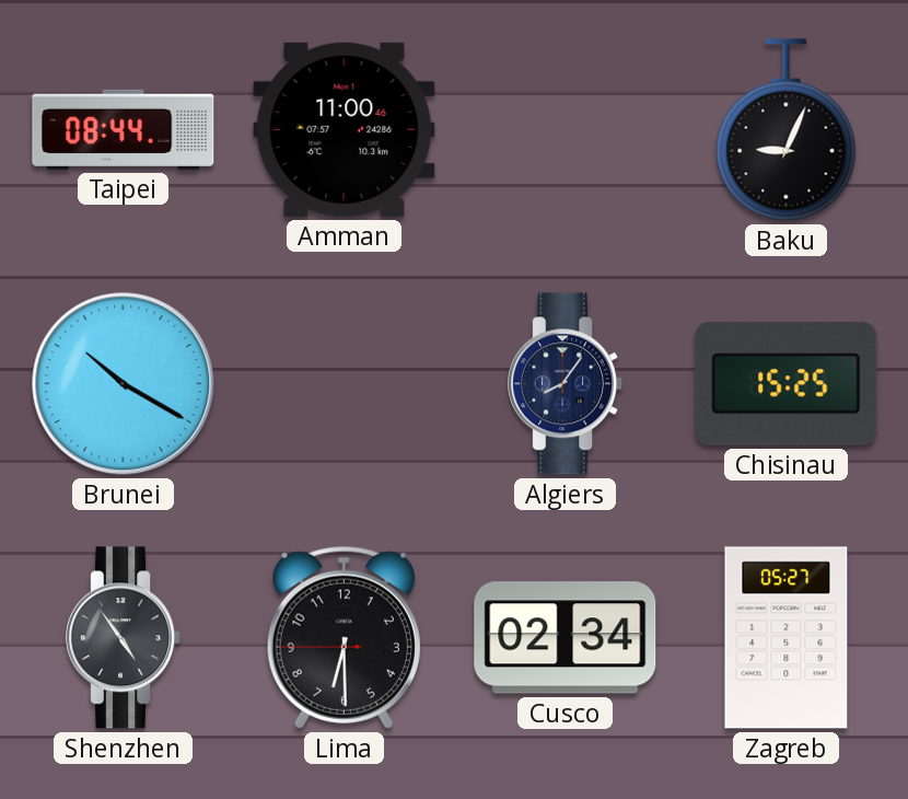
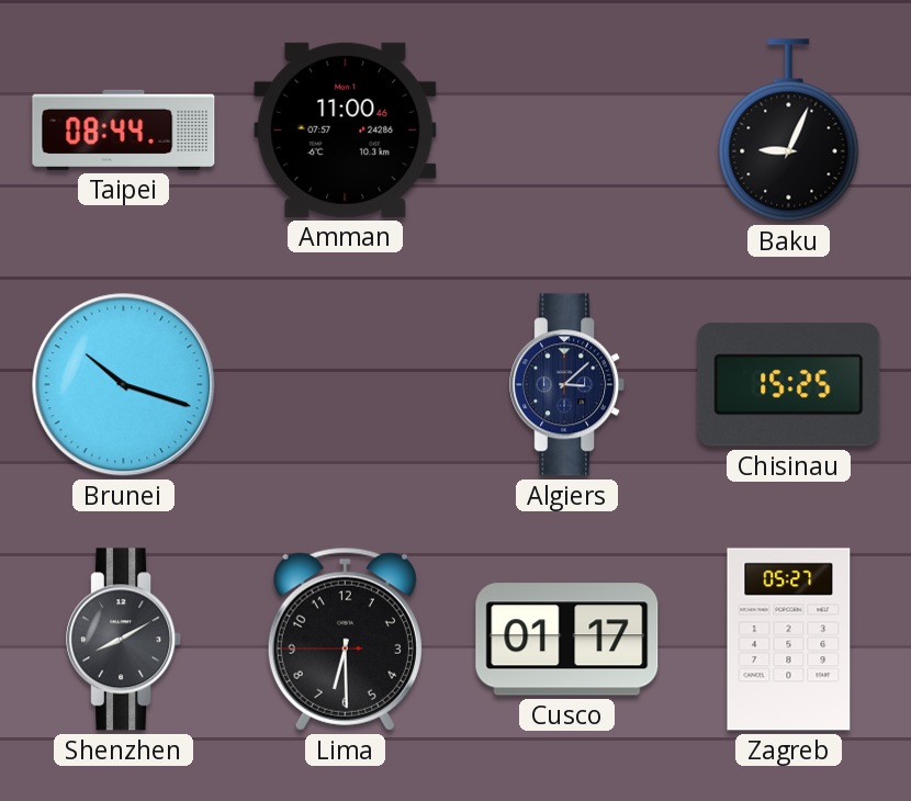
Brunei: 10:20 -> 10:18
Algiers: 8:06 -> 3:08
Shenzhen: 4:54 -> 8:10
Cusco: 02:34 -> 01:17
